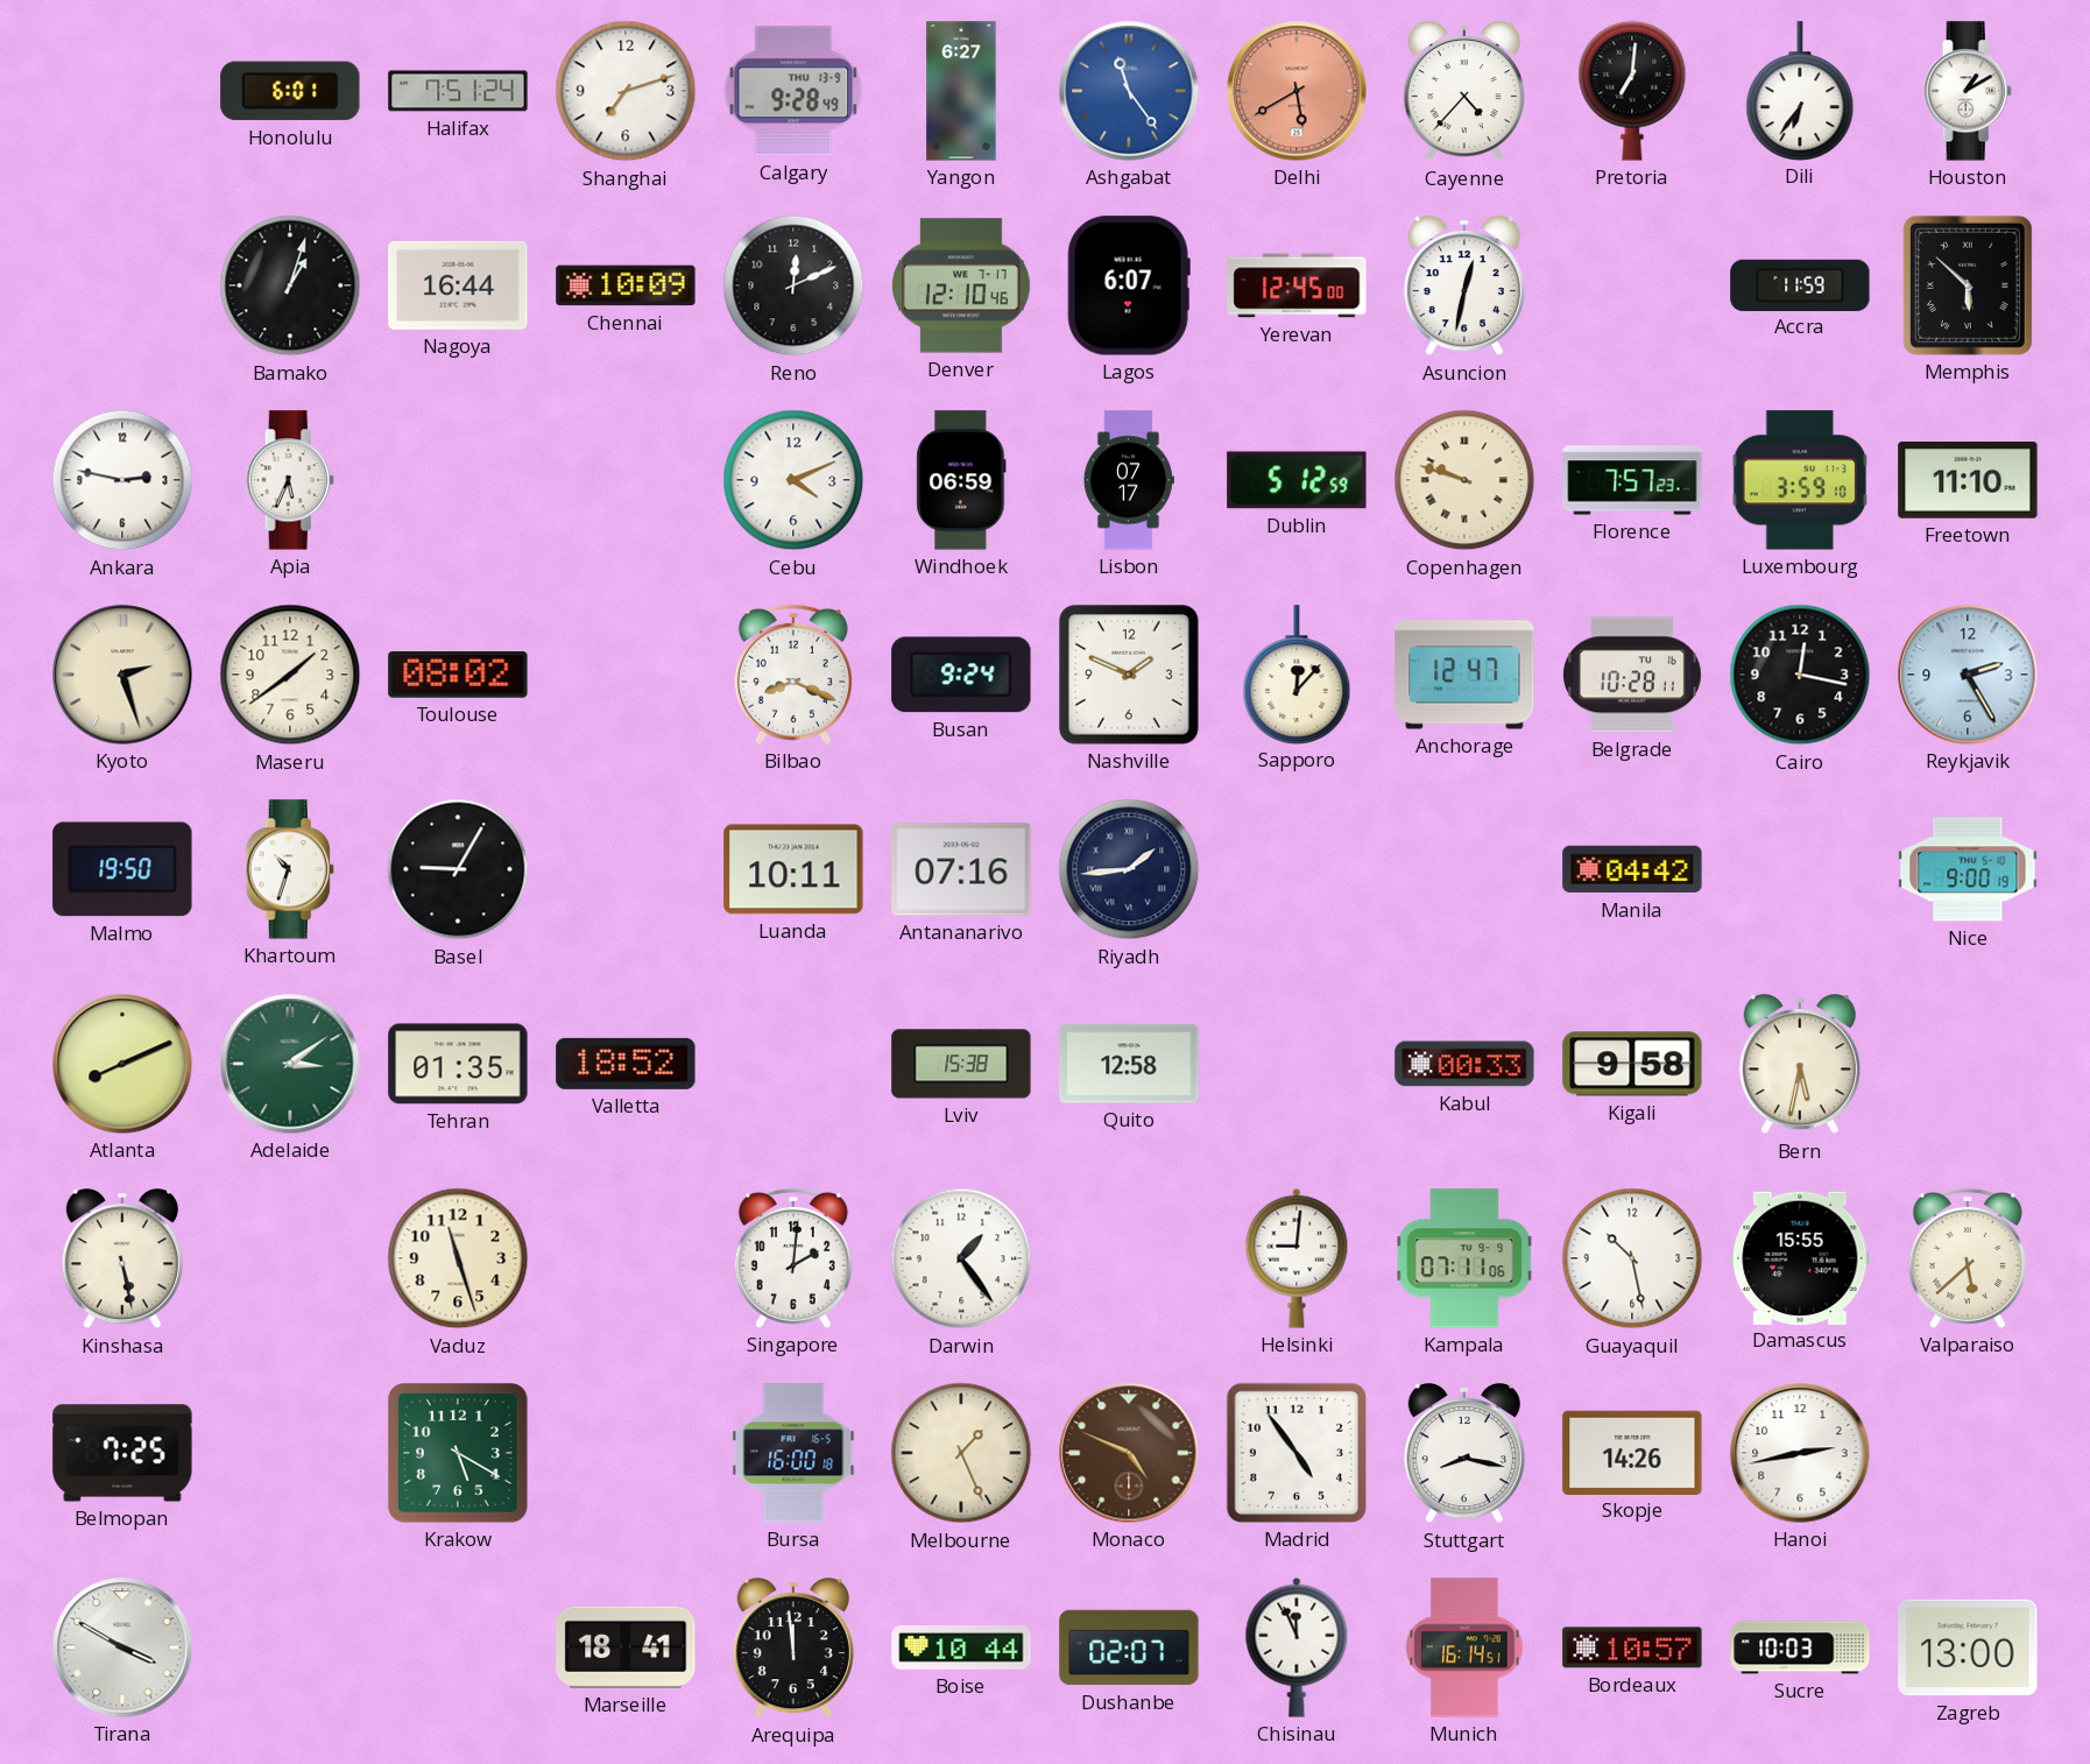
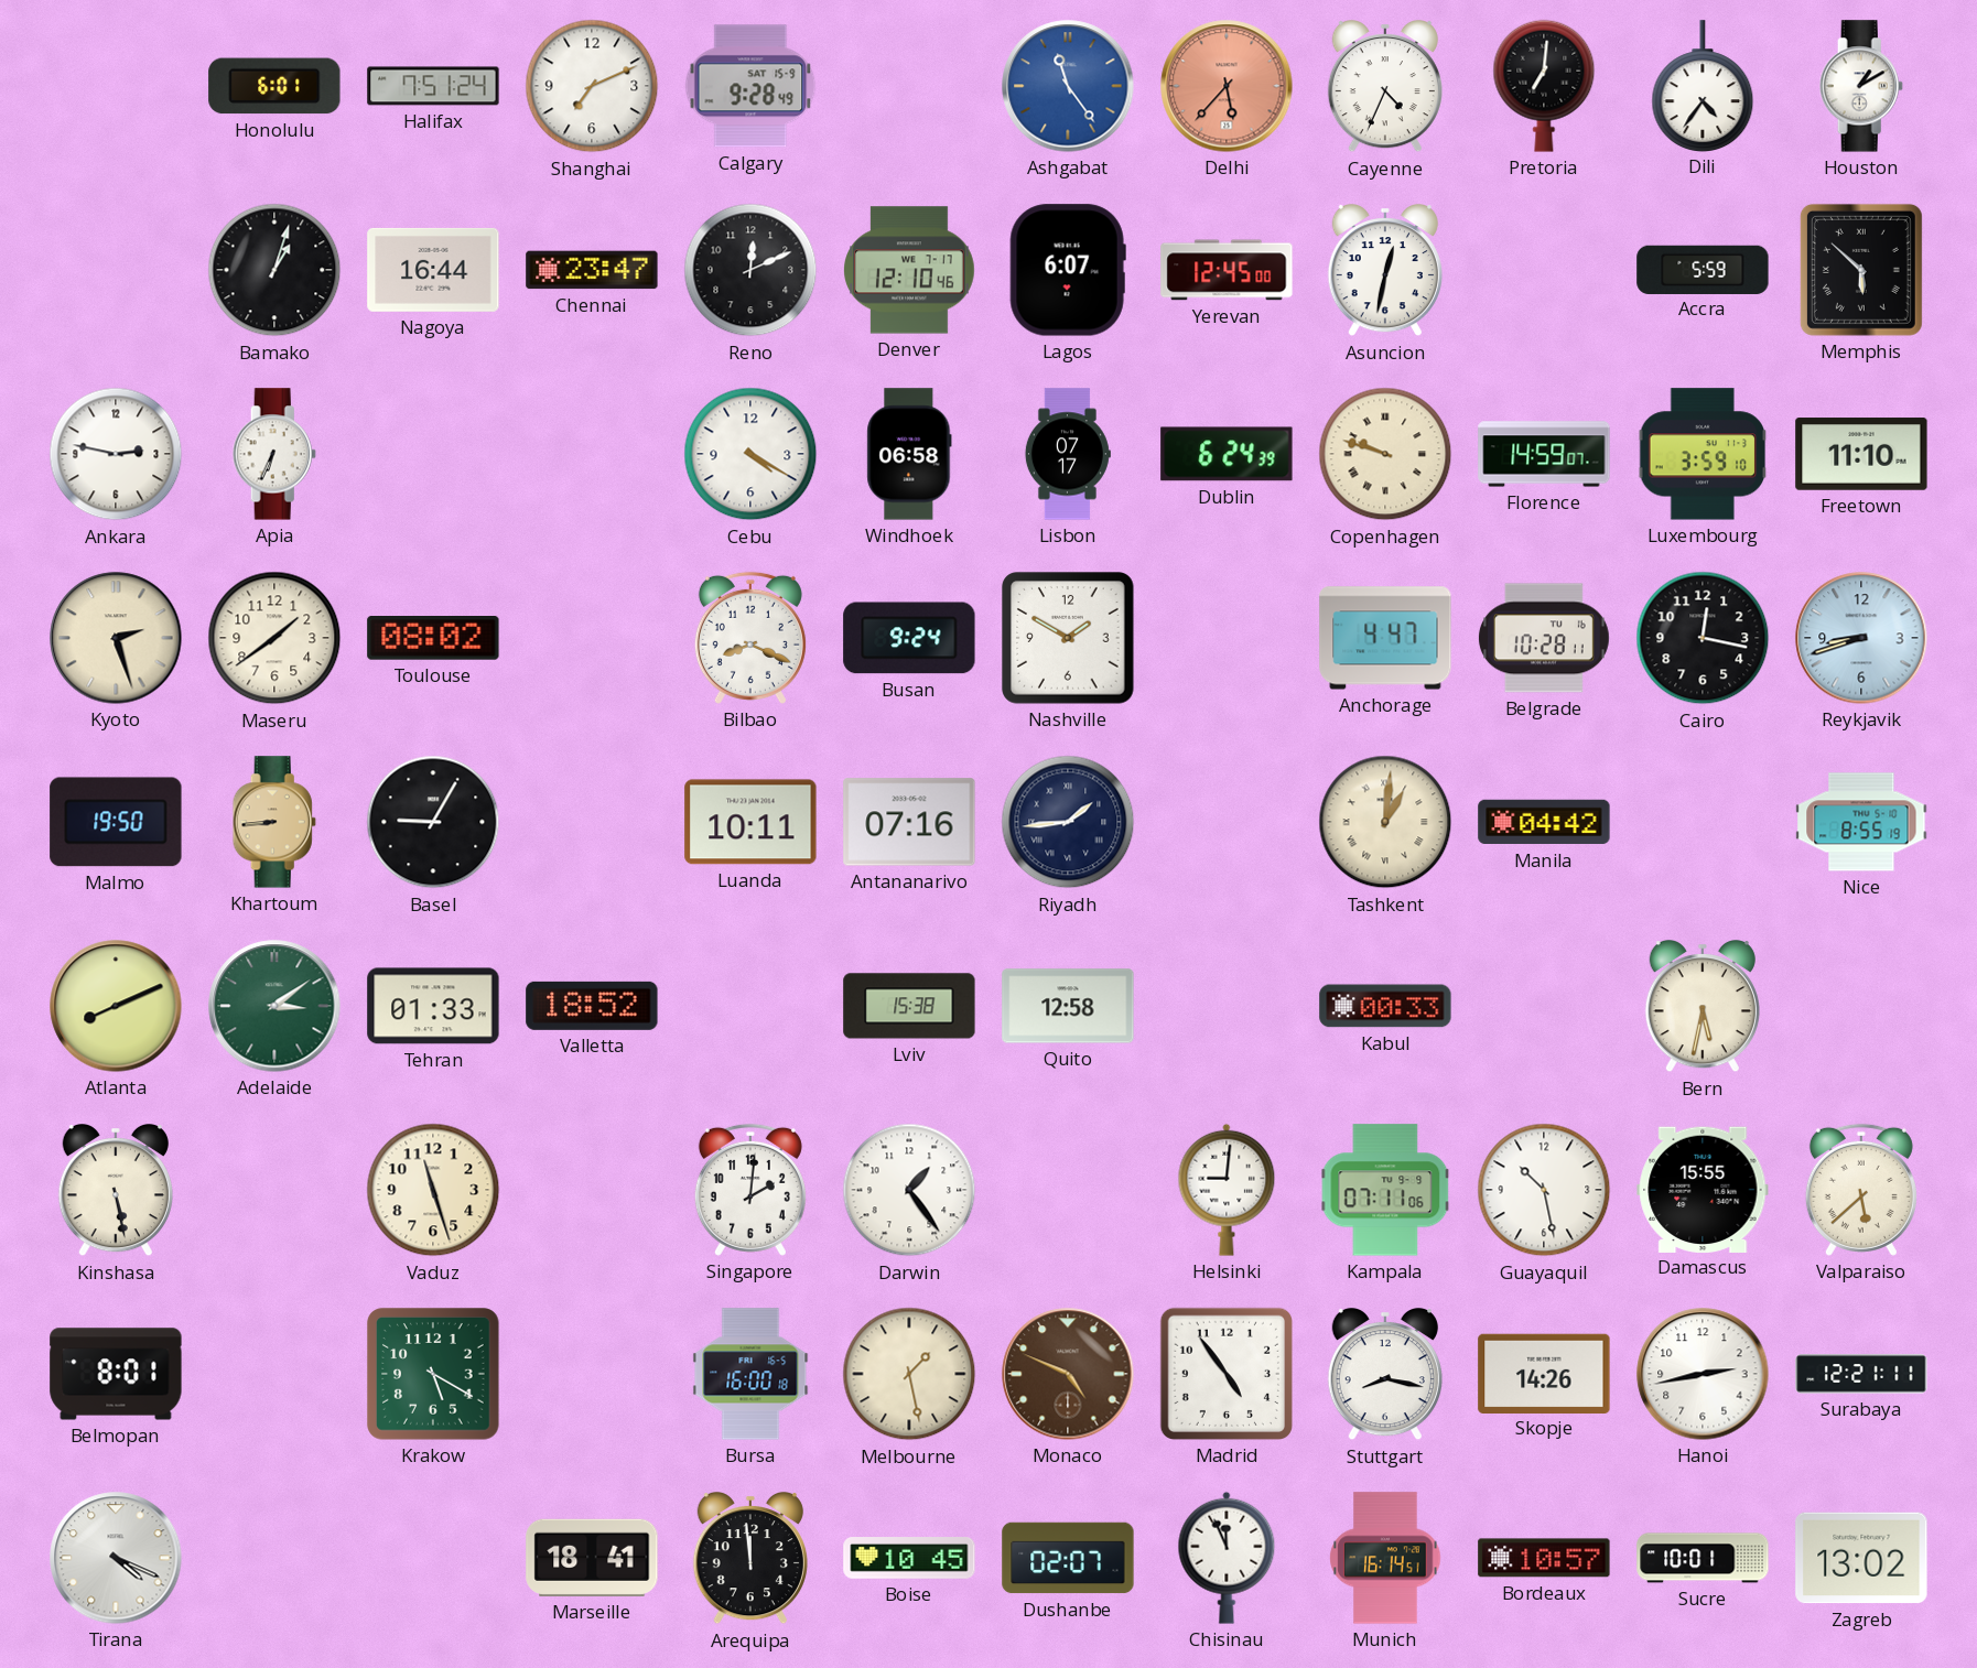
Shanghai: 7:12 -> 7:11
Calgary date: THU 13-9 -> SAT 15-9
Yangon: 6:27 -> none
Delhi: 5:40 -> 5:37
Cayenne: 4:37 -> 4:34
Dili: 6:36 -> 4:36
Chennai: 10:09 -> 23:47
Accra: 11:59 -> 5:59
Apia: 5:34 -> 6:34
Cebu: 4:11 -> 4:20
Windhoek: 06:59 -> 06:58
Dublin: 5:12 -> 6:24
Florence: 7:57 -> 14:59
Nashville: 1:49 -> 1:50
Sapporo: 12:07 -> none
Anchorage: 12:47 -> 4:47
Reykjavik: 2:25 -> 8:42
Khartoum: 10:33 -> 8:44
Khartoum dial: white -> champagne
Tashkent: none -> 1:01
Nice: 9:00 -> 8:55
Tehran: 01:35 -> 01:33
Kigali: 9:58 -> none
Belmopan: 7:25 -> 8:01
Melbourne: 1:26 -> 1:28
Surabaya: none -> 12:21
Tirana: 3:50 -> 4:19
Boise: 10:44 -> 10:45
Sucre: 10:03 -> 10:01
Zagreb: 13:00 -> 13:02
